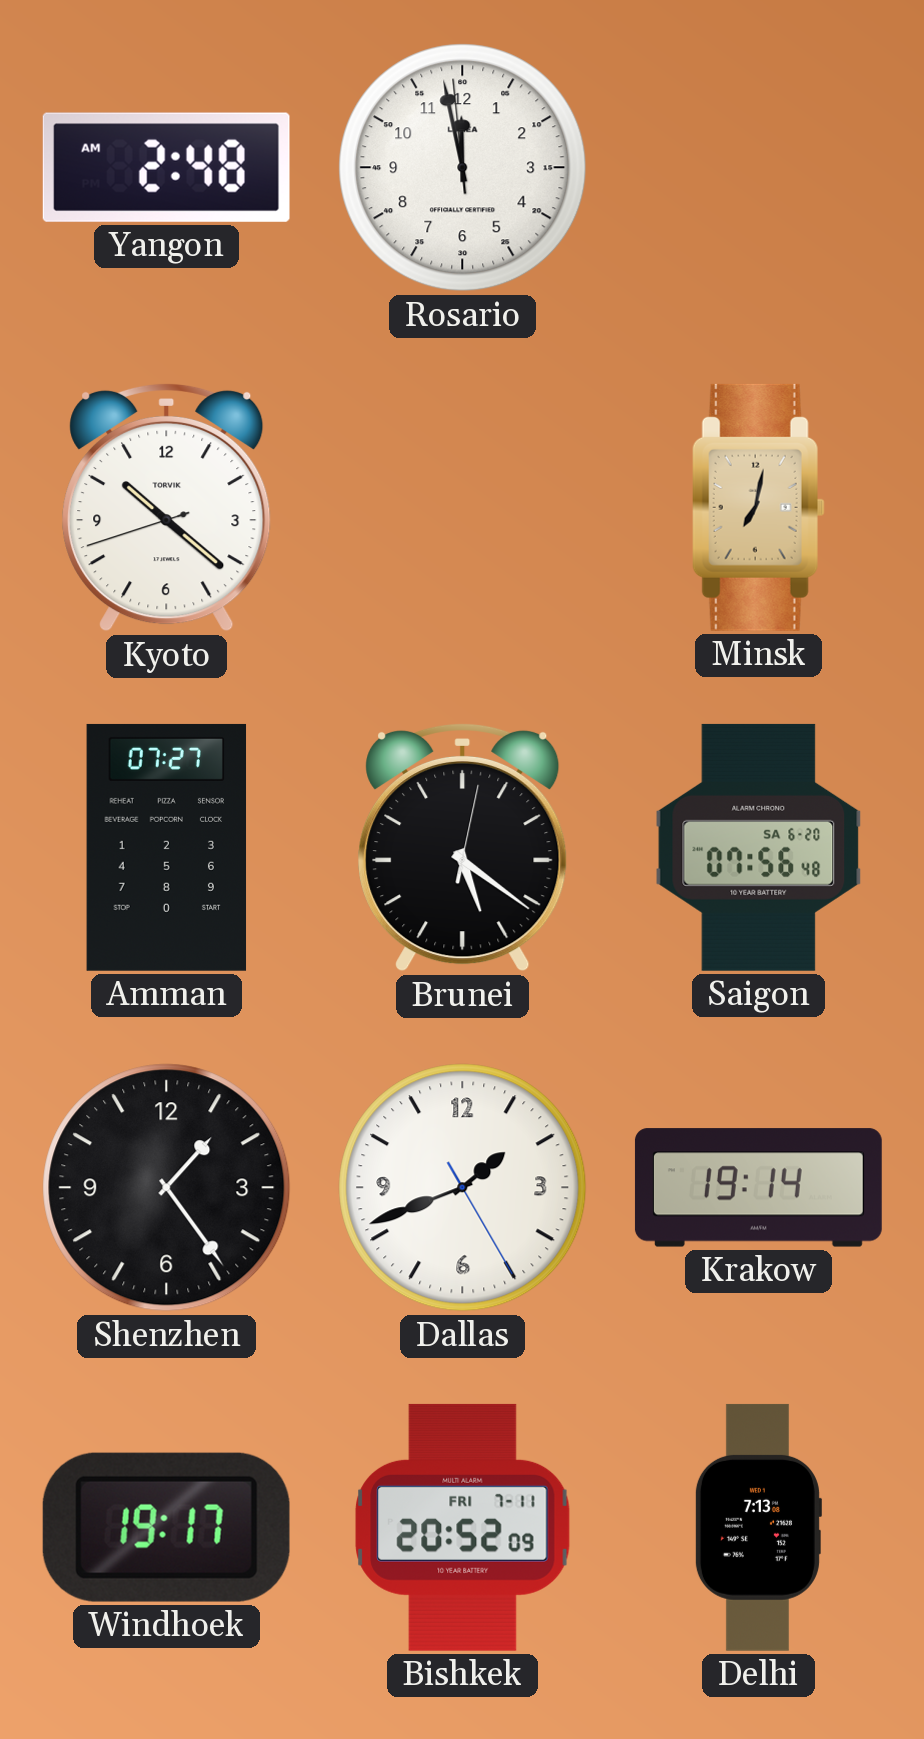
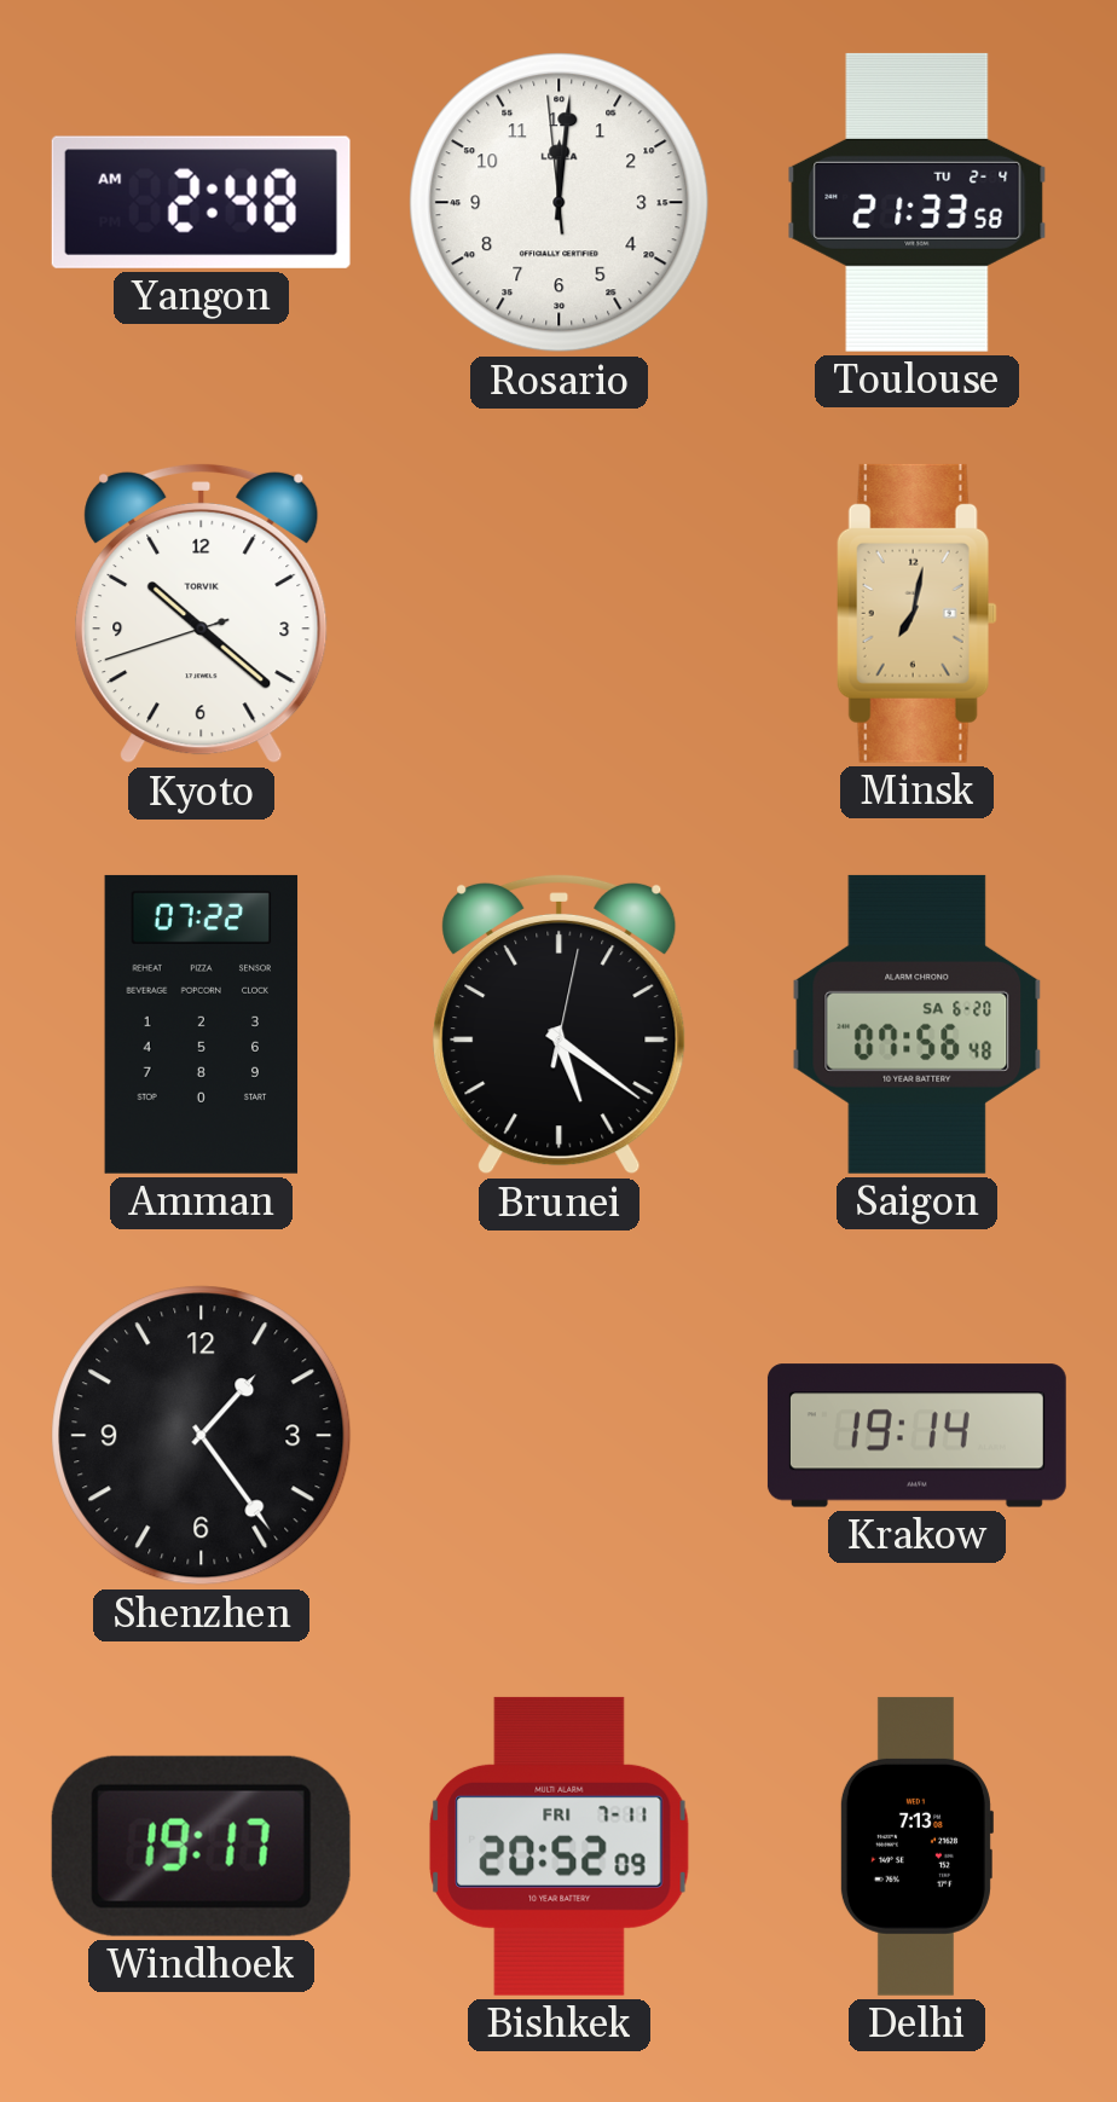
Rosario: 11:57 -> 12:00
Toulouse: none -> 21:33
Amman: 07:27 -> 07:22
Dallas: 1:41 -> none
